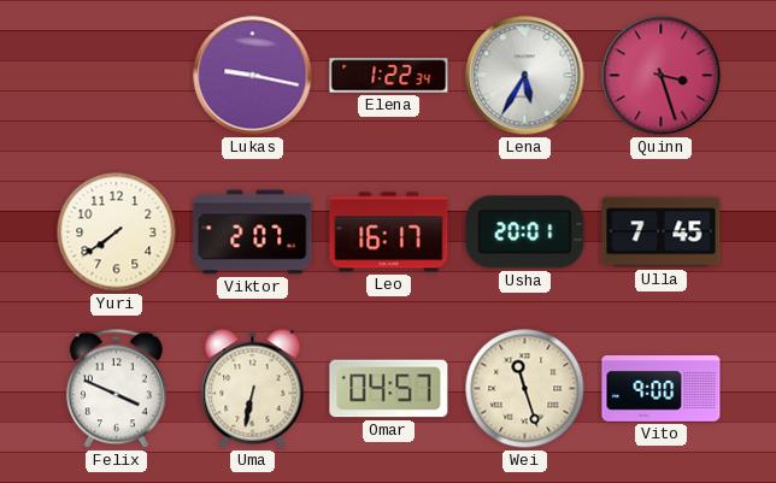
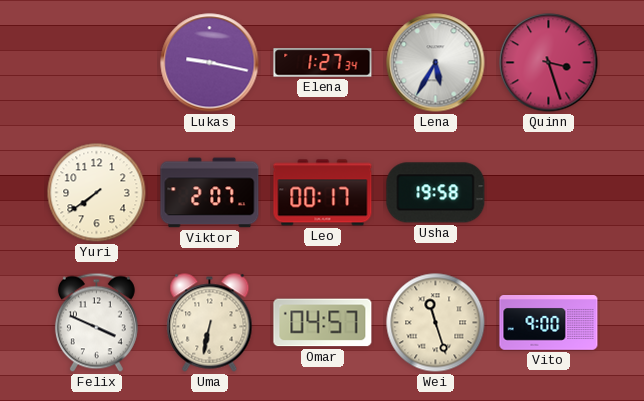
Elena: 1:22 -> 1:27
Leo: 16:17 -> 00:17
Usha: 20:01 -> 19:58
Ulla: 7:45 -> none
